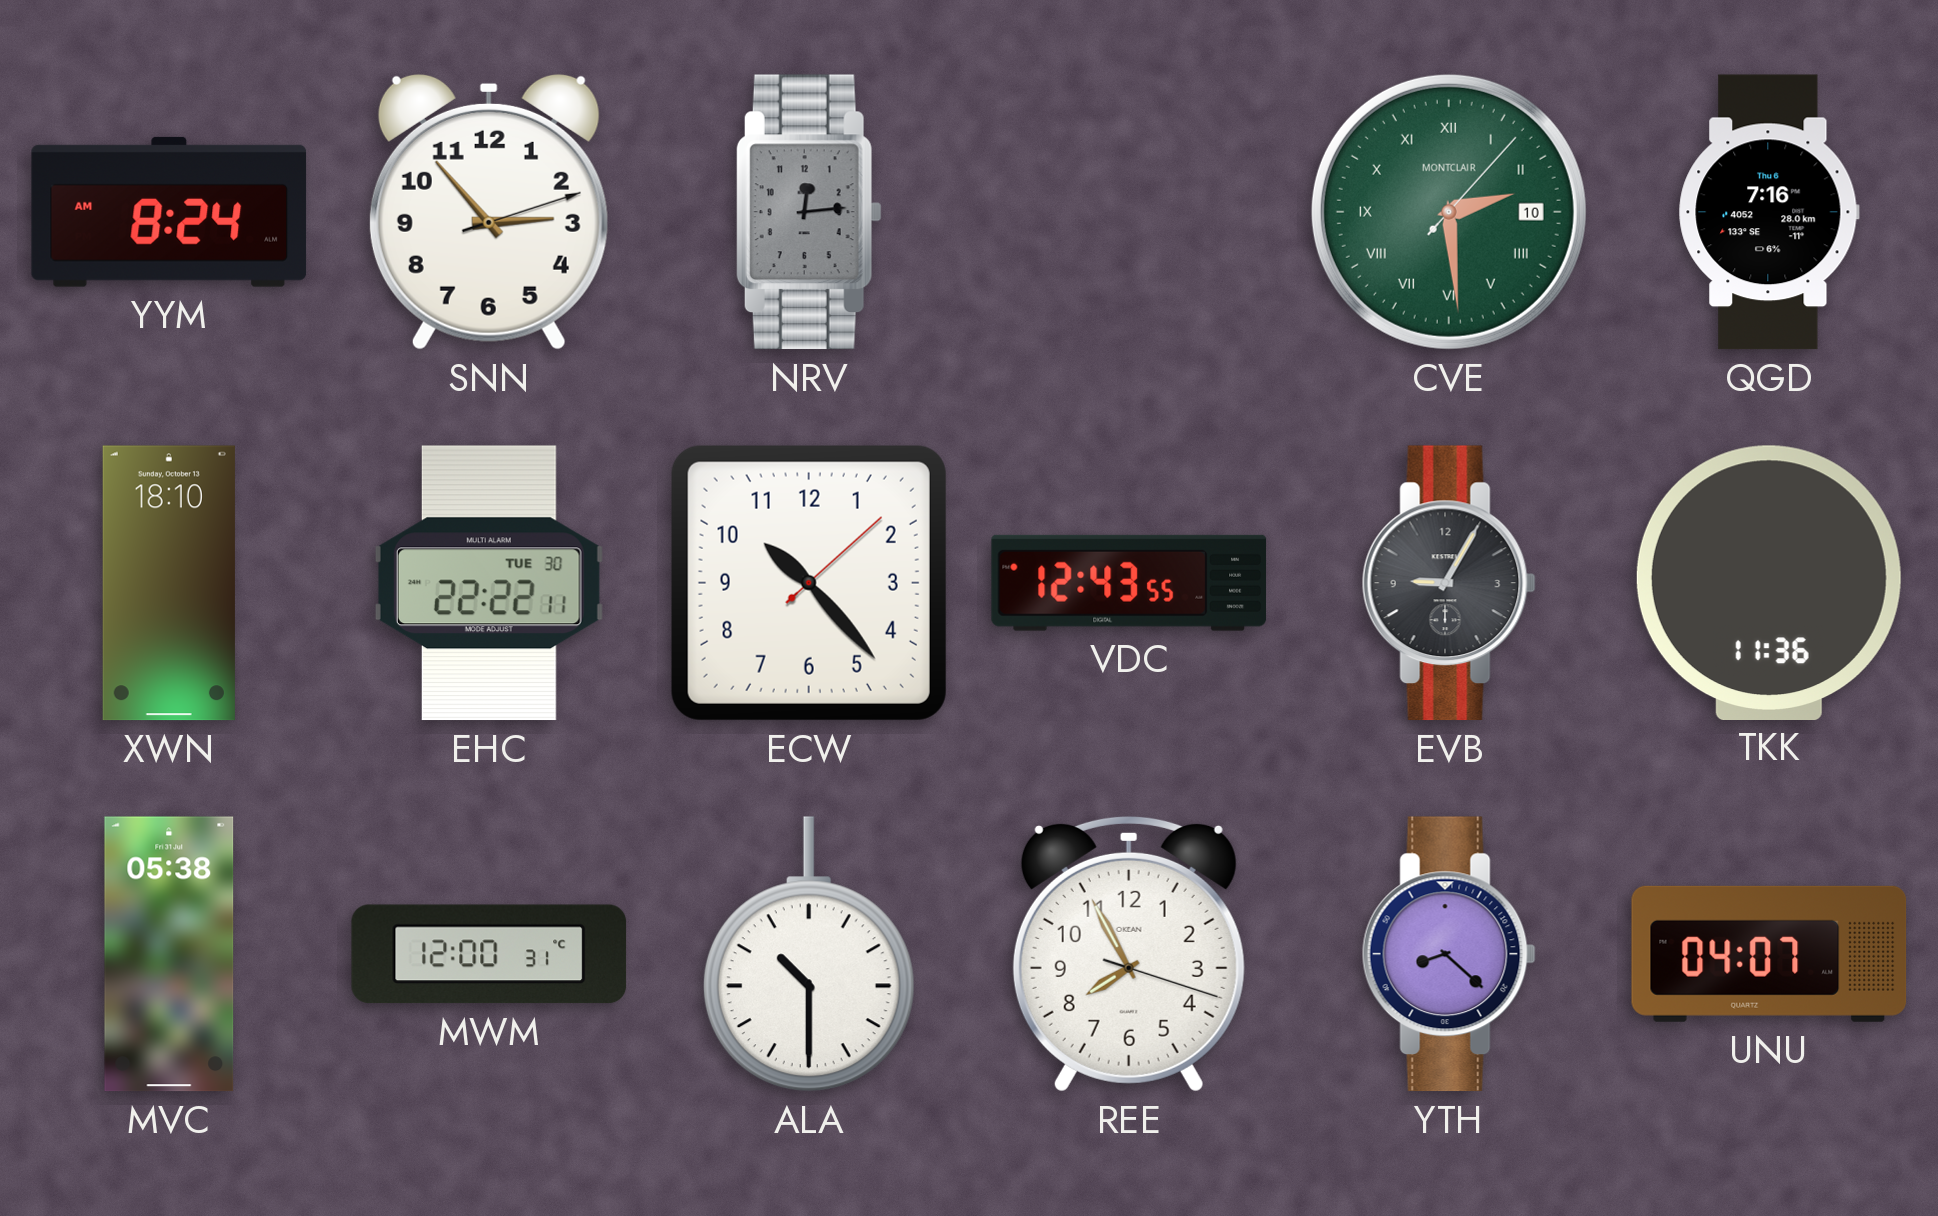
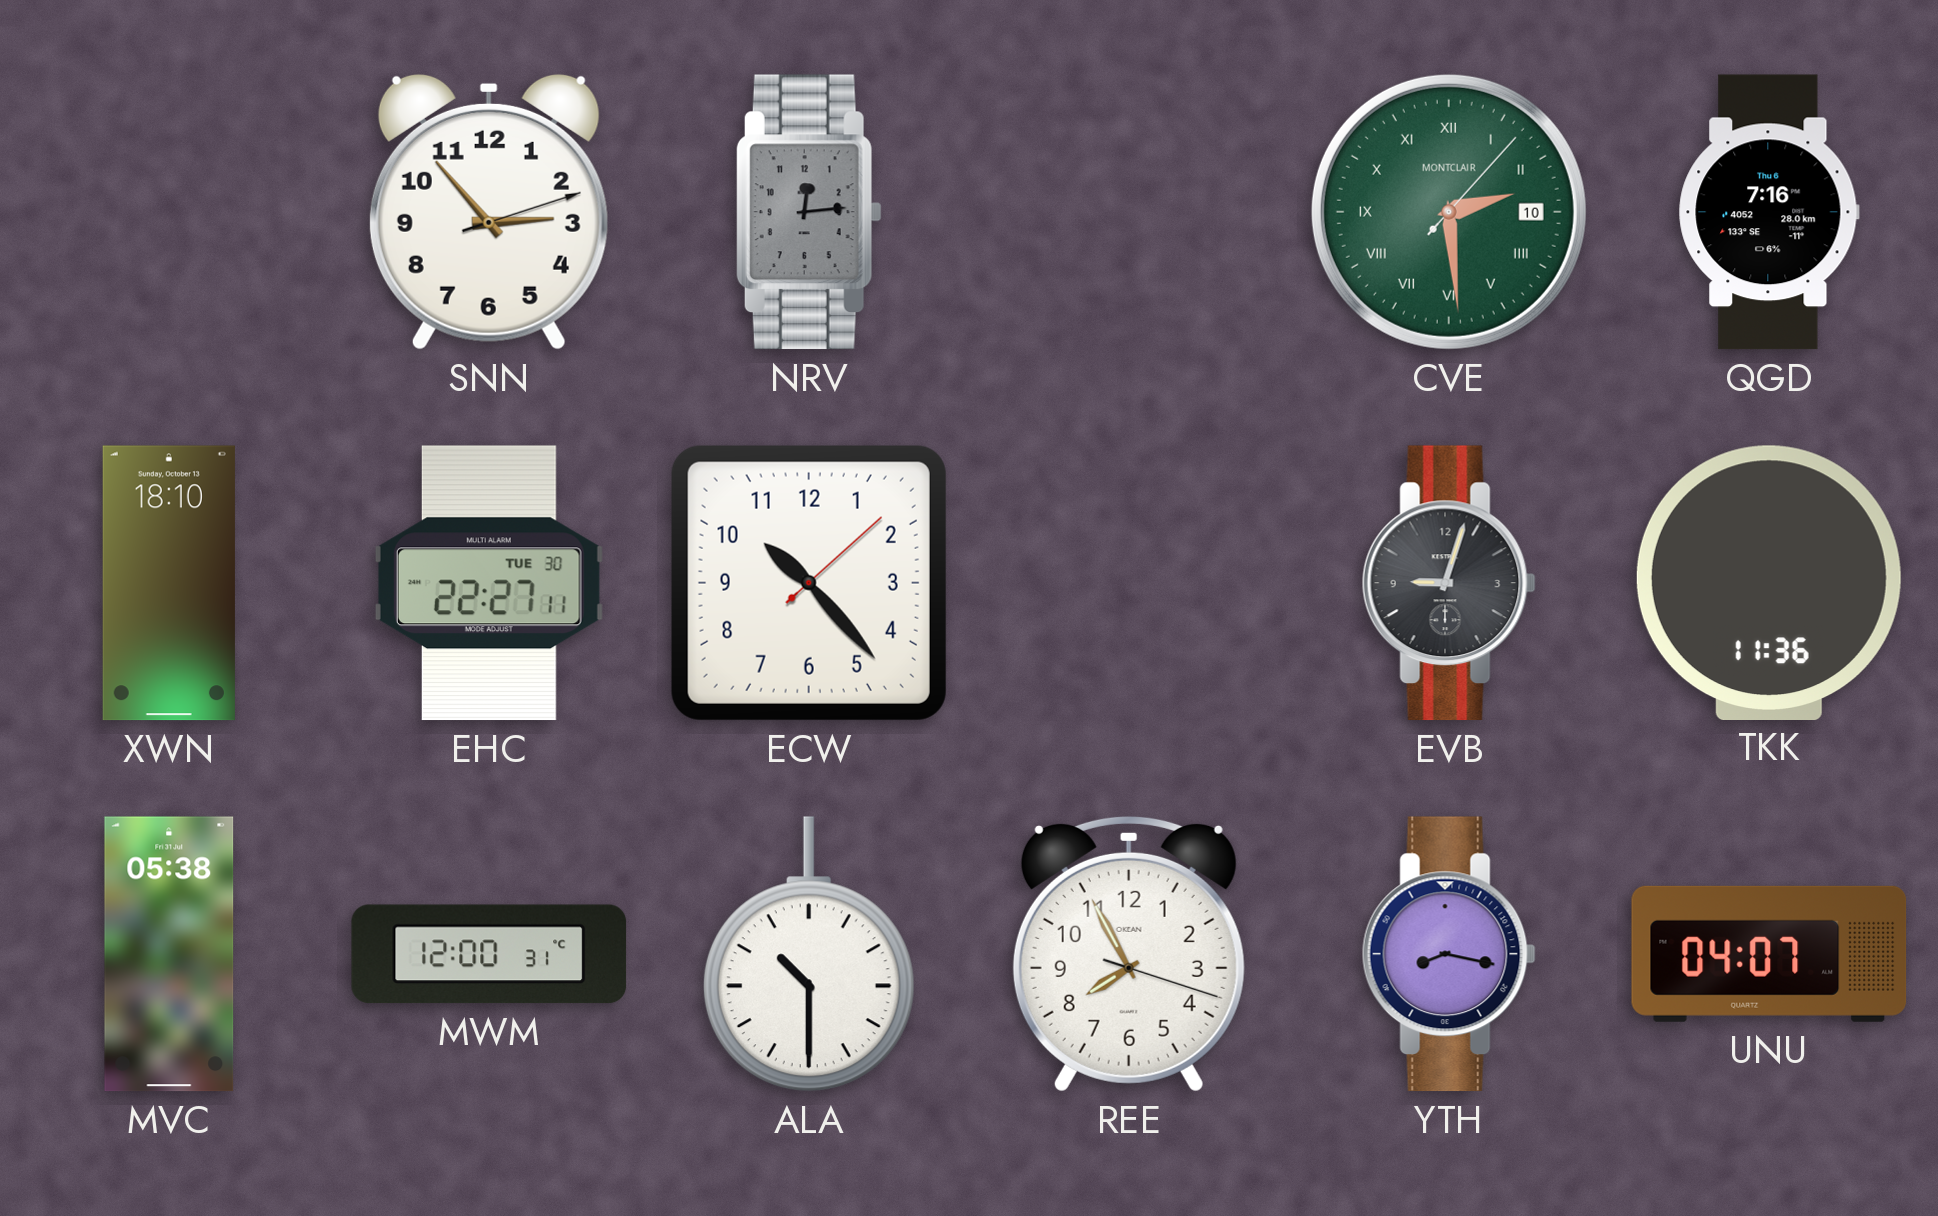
YYM: 8:24 -> none
EHC: 22:22 -> 22:27
VDC: 12:43 -> none
EVB: 9:05 -> 9:03
YTH: 8:22 -> 8:17
